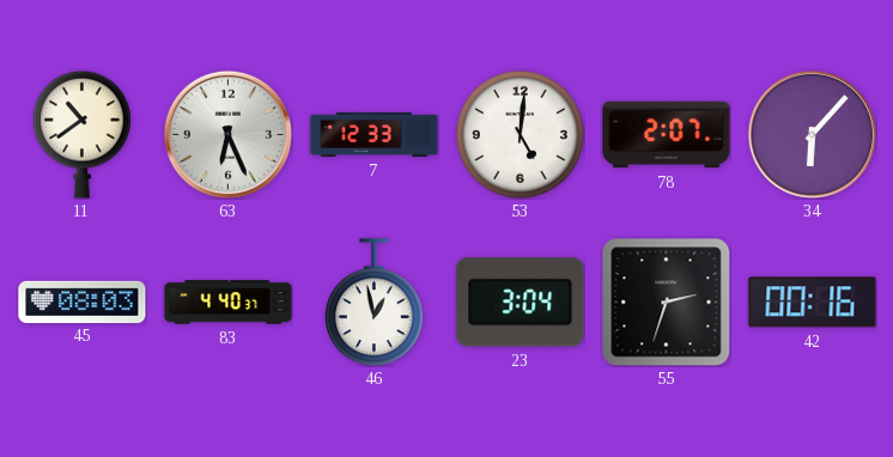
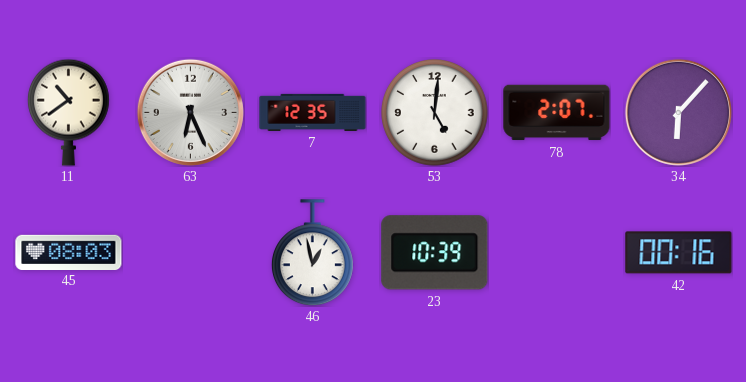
7: 12:33 -> 12:35
83: 4:40 -> none
23: 3:04 -> 10:39
55: 2:33 -> none
